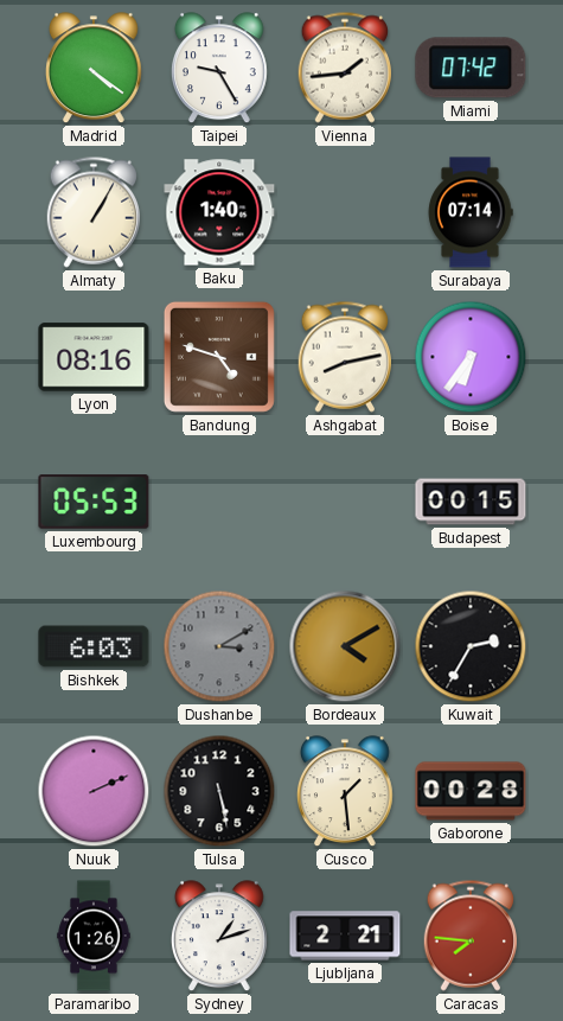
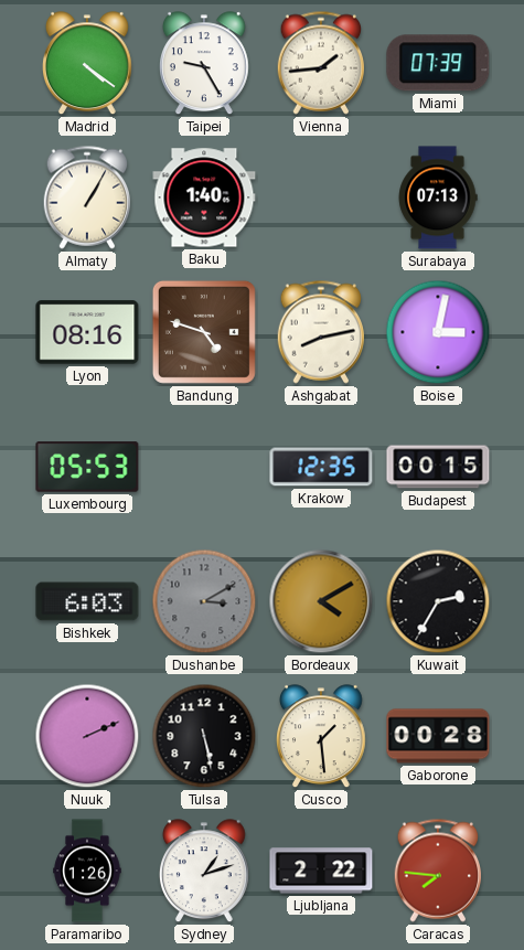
Miami: 07:42 -> 07:39
Surabaya: 07:14 -> 07:13
Boise: 6:36 -> 3:02
Krakow: none -> 12:35
Ljubljana: 2:21 -> 2:22
